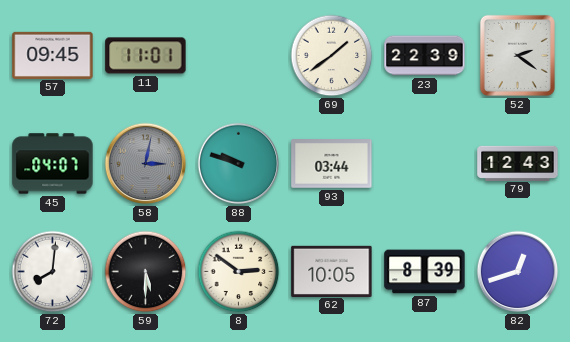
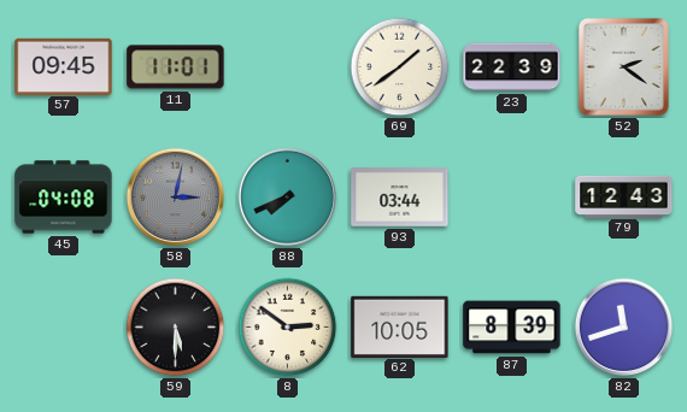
45: 04:07 -> 04:08
88: 9:48 -> 7:41
72: 8:01 -> none
82: 12:42 -> 11:42
